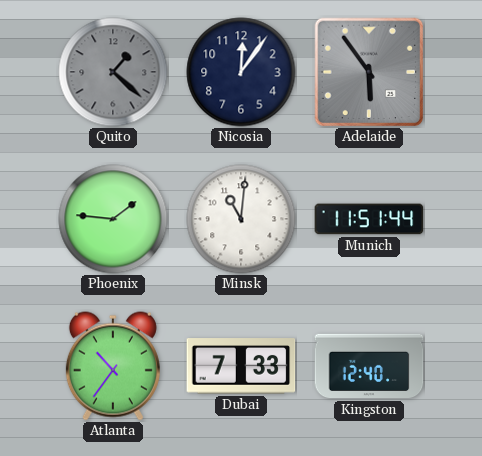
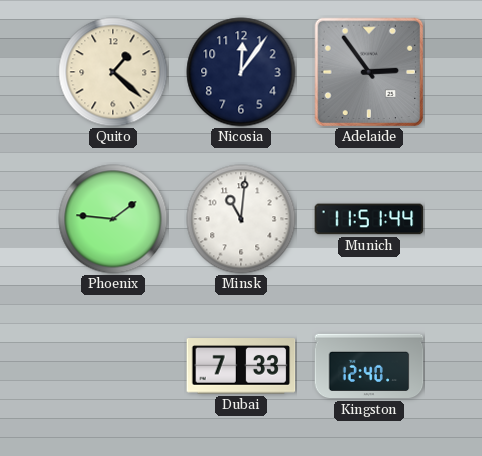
Quito dial: grey -> cream
Adelaide: 5:54 -> 2:54
Atlanta: 10:36 -> none
